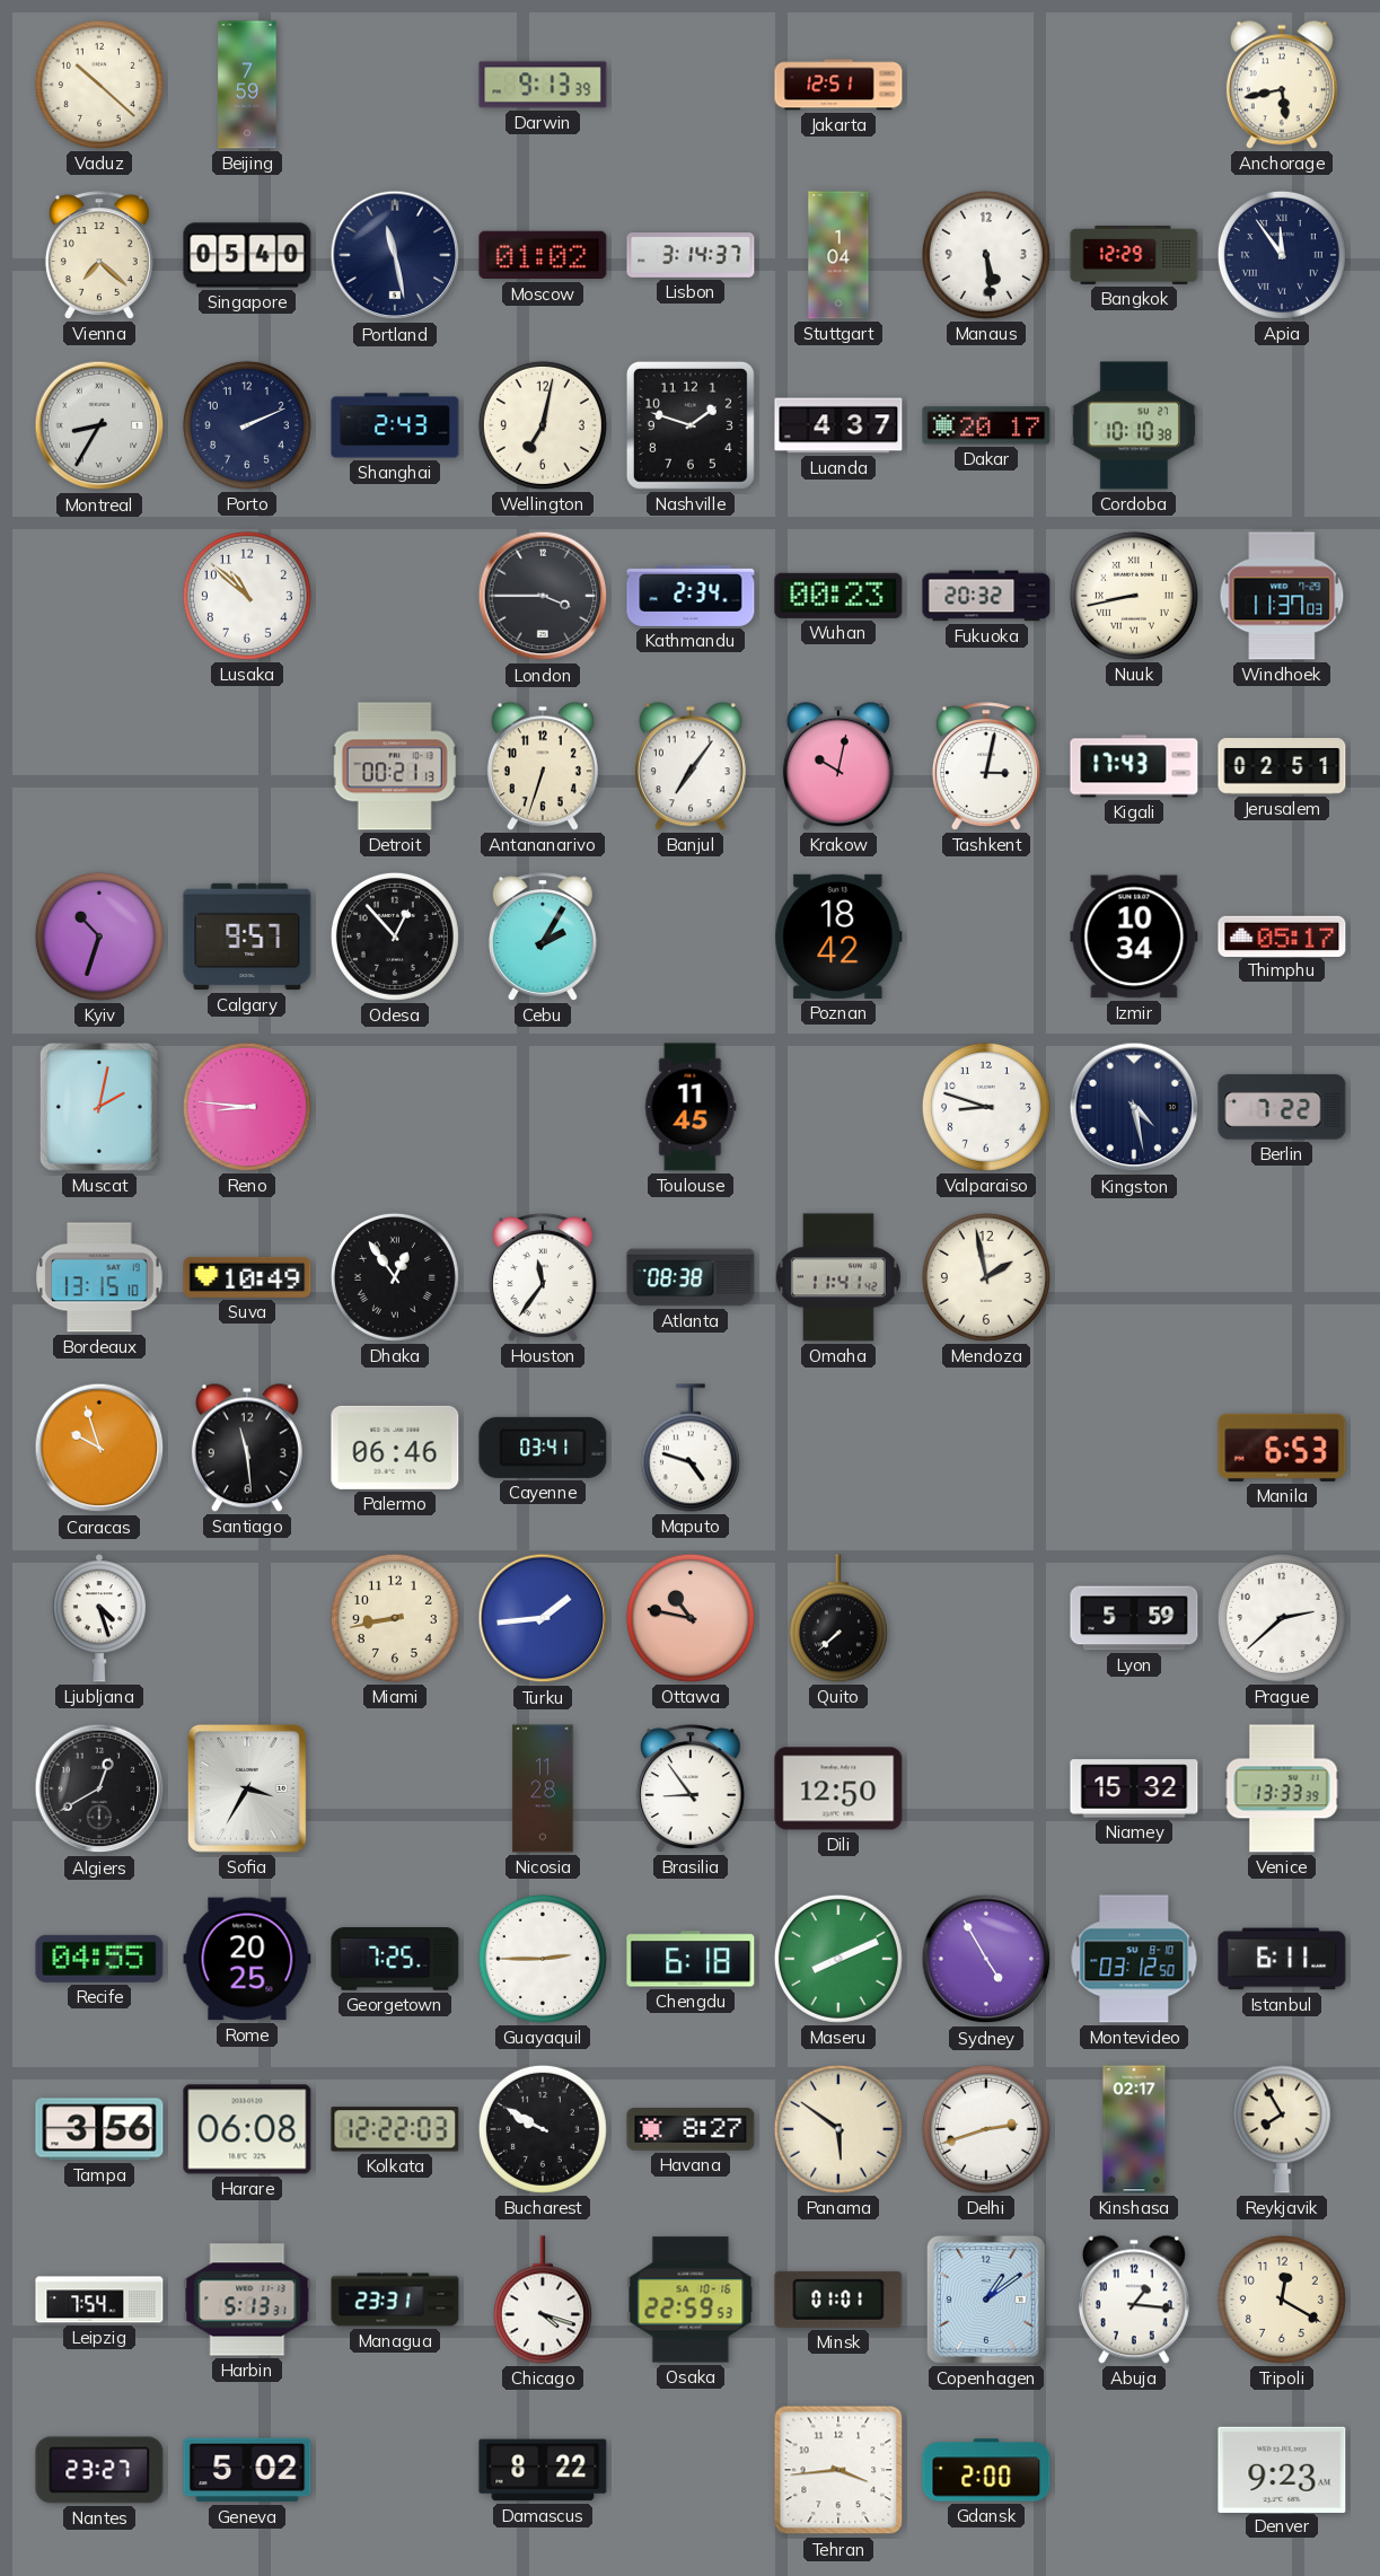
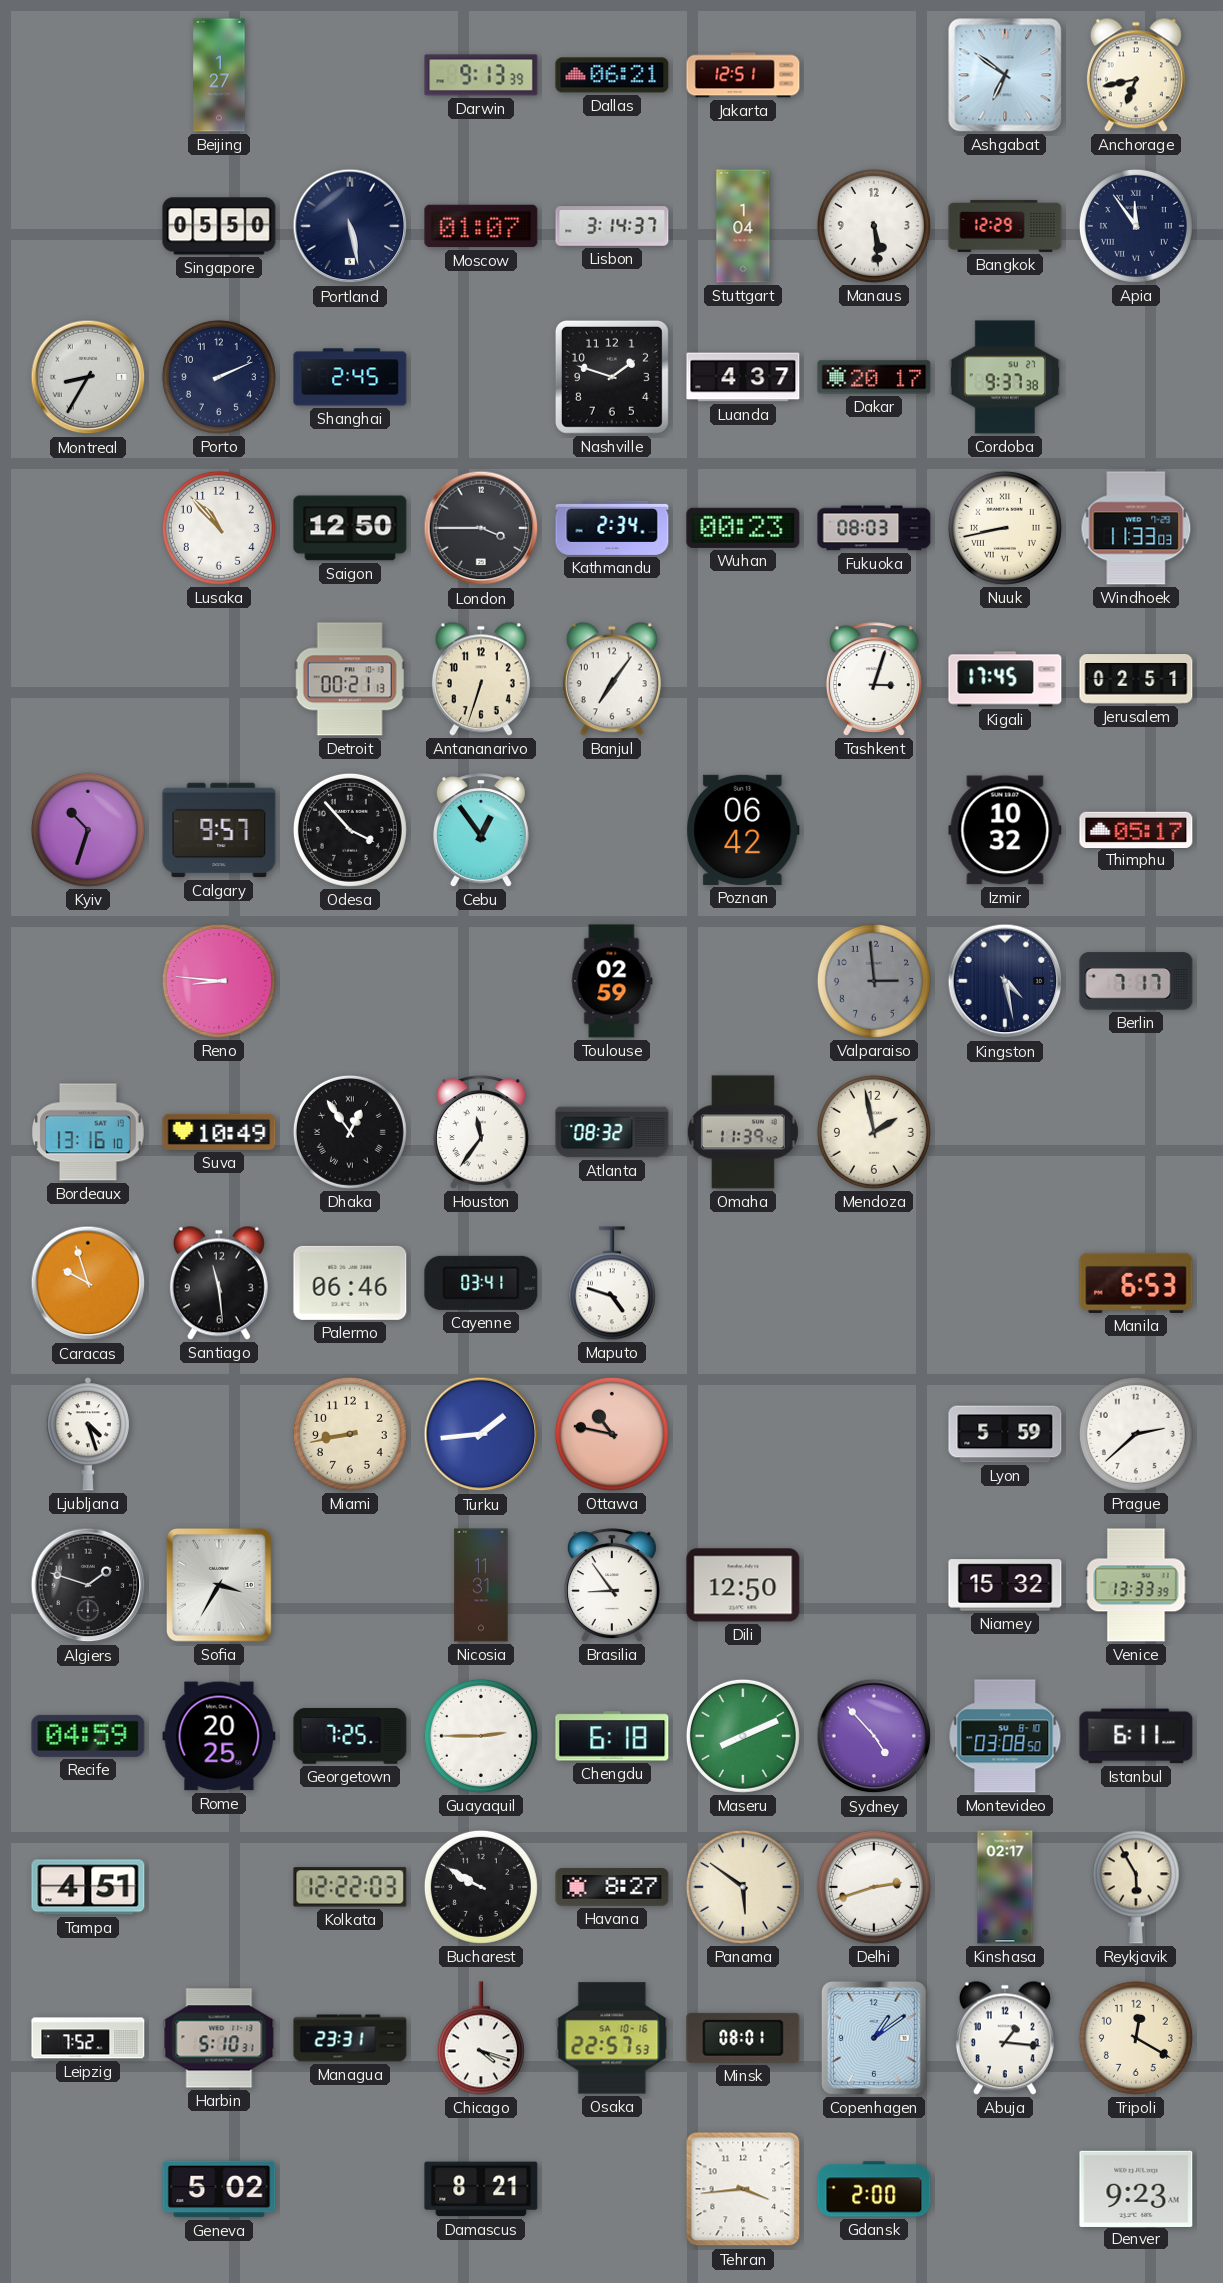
Vaduz: 10:22 -> none
Beijing: 7:59 -> 1:27
Dallas: none -> 06:21
Ashgabat: none -> 6:51
Anchorage: 5:43 -> 6:43
Vienna: 7:22 -> none
Singapore: 05:40 -> 05:50
Portland: 11:28 -> 5:28
Moscow: 01:02 -> 01:07
Shanghai: 2:43 -> 2:45
Wellington: 7:02 -> none
Cordoba: 10:10 -> 9:37
Lusaka: 10:52 -> 10:53
Saigon: none -> 12:50
Fukuoka: 20:32 -> 08:03
Windhoek: 11:37 -> 11:33
Krakow: 10:02 -> none
Tashkent: 3:02 -> 3:03
Kigali: 17:43 -> 17:45
Odesa: 12:53 -> 3:53
Cebu: 2:05 -> 12:54
Poznan: 18:42 -> 06:42
Izmir: 10:34 -> 10:32
Muscat: 2:02 -> none
Toulouse: 11:45 -> 02:59
Valparaiso: 8:48 -> 2:59
Valparaiso dial: white -> grey
Berlin: 7:22 -> 7:17
Bordeaux: 13:15 -> 13:16
Atlanta: 08:38 -> 08:32
Omaha: 11:41 -> 11:39
Quito: 7:38 -> none
Algiers: 12:40 -> 1:48
Nicosia: 11:28 -> 11:31
Recife: 04:55 -> 04:59
Sydney: 4:55 -> 4:53
Montevideo: 03:12 -> 03:08
Tampa: 3:56 -> 4:51
Harare: 06:08 -> none
Reykjavik: 7:55 -> 5:55
Leipzig: 7:54 -> 7:52
Harbin: 5:13 -> 5:10
Osaka: 22:59 -> 22:57
Minsk: 01:01 -> 08:01
Nantes: 23:27 -> none
Damascus: 8:22 -> 8:21
